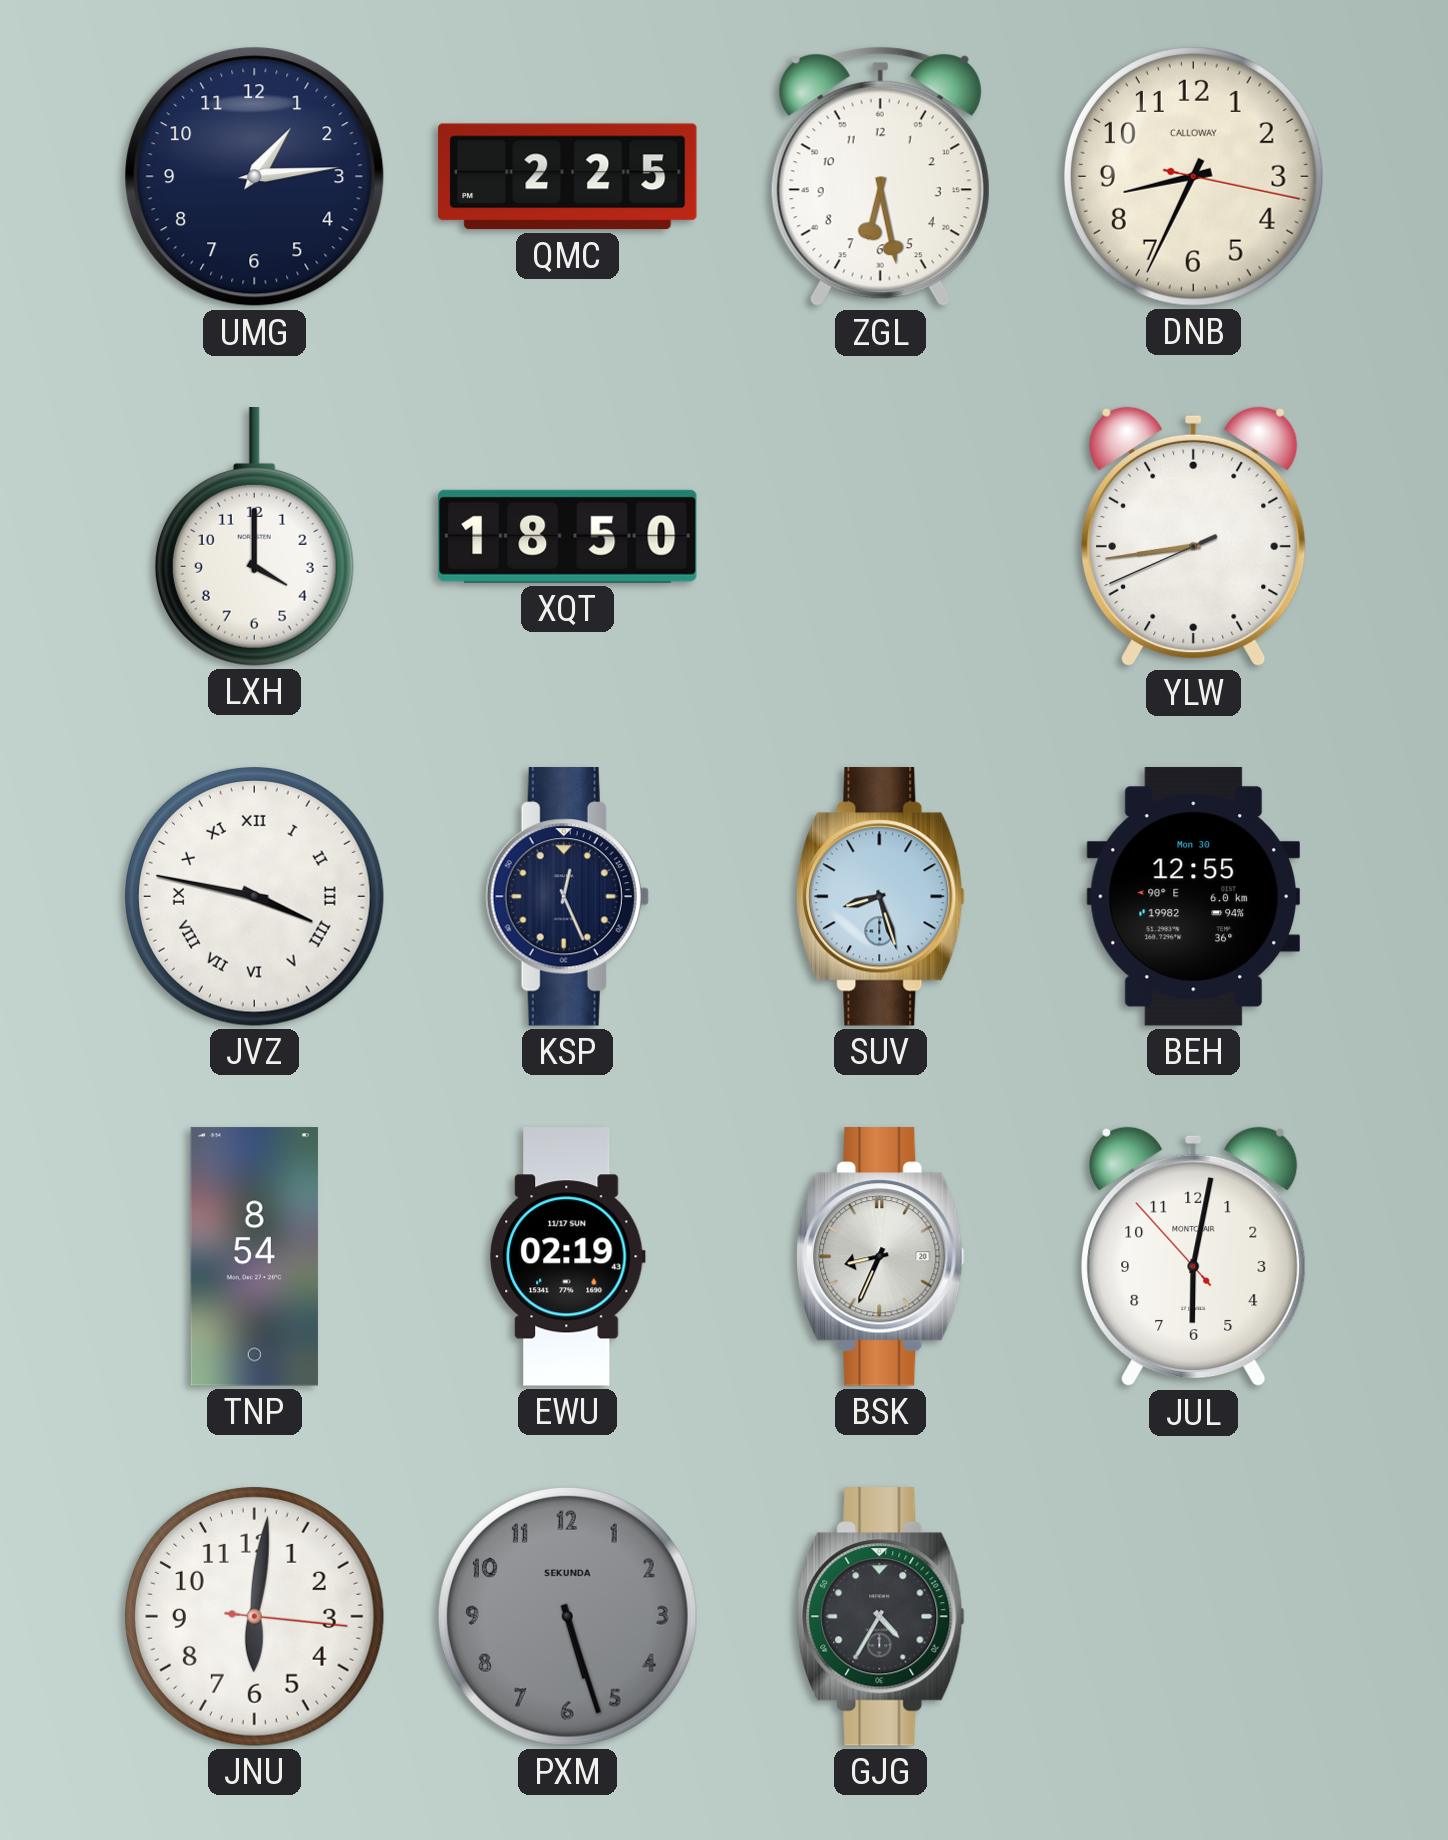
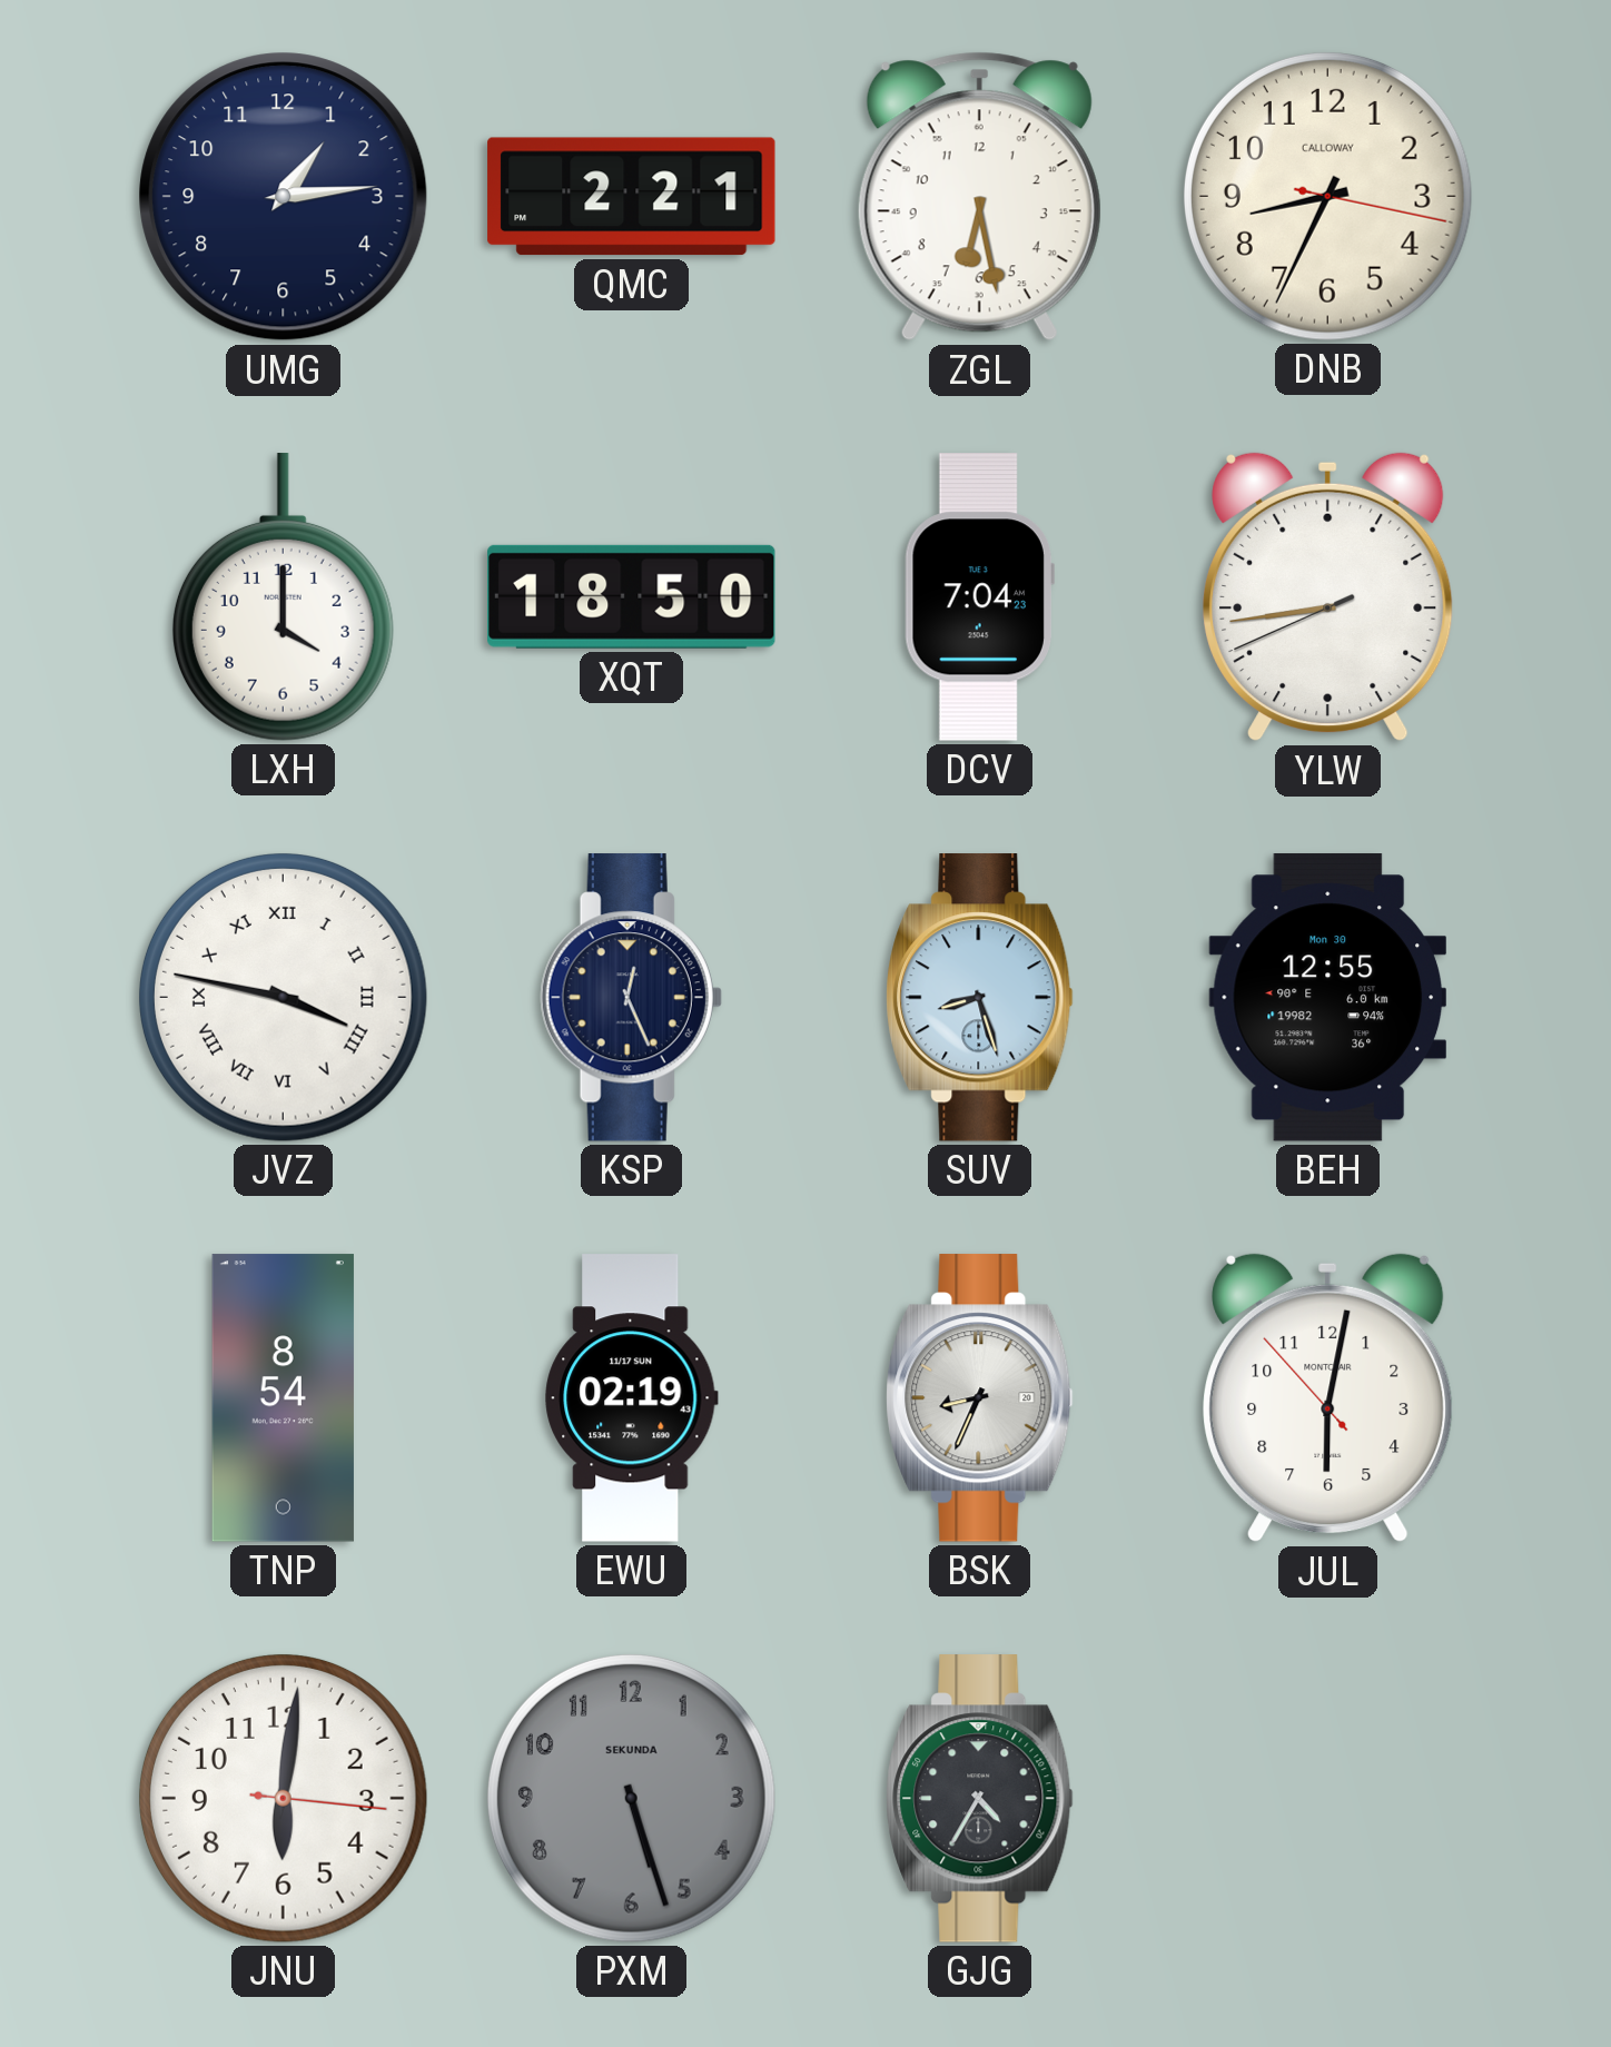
QMC: 2:25 -> 2:21
DCV: none -> 7:04
